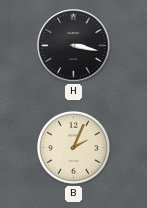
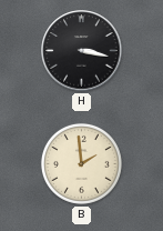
B: 2:04 -> 1:59
